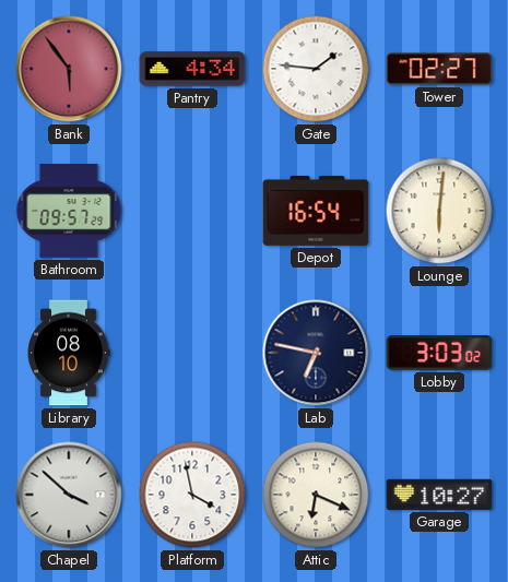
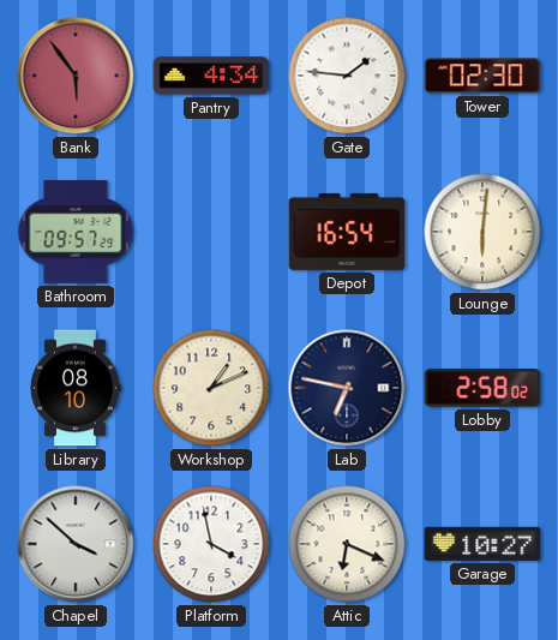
Tower: 02:27 -> 02:30
Workshop: none -> 1:11
Lobby: 3:03 -> 2:58
